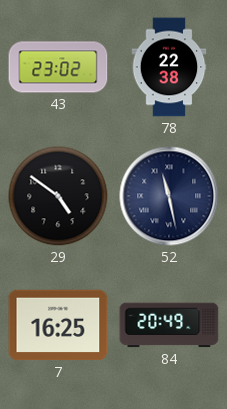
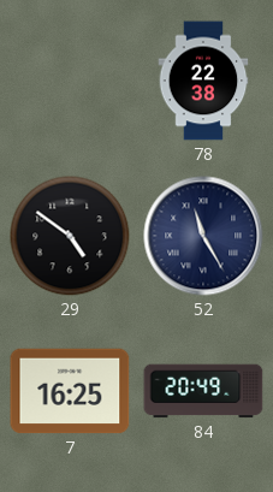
43: 23:02 -> none
52: 11:28 -> 11:25
